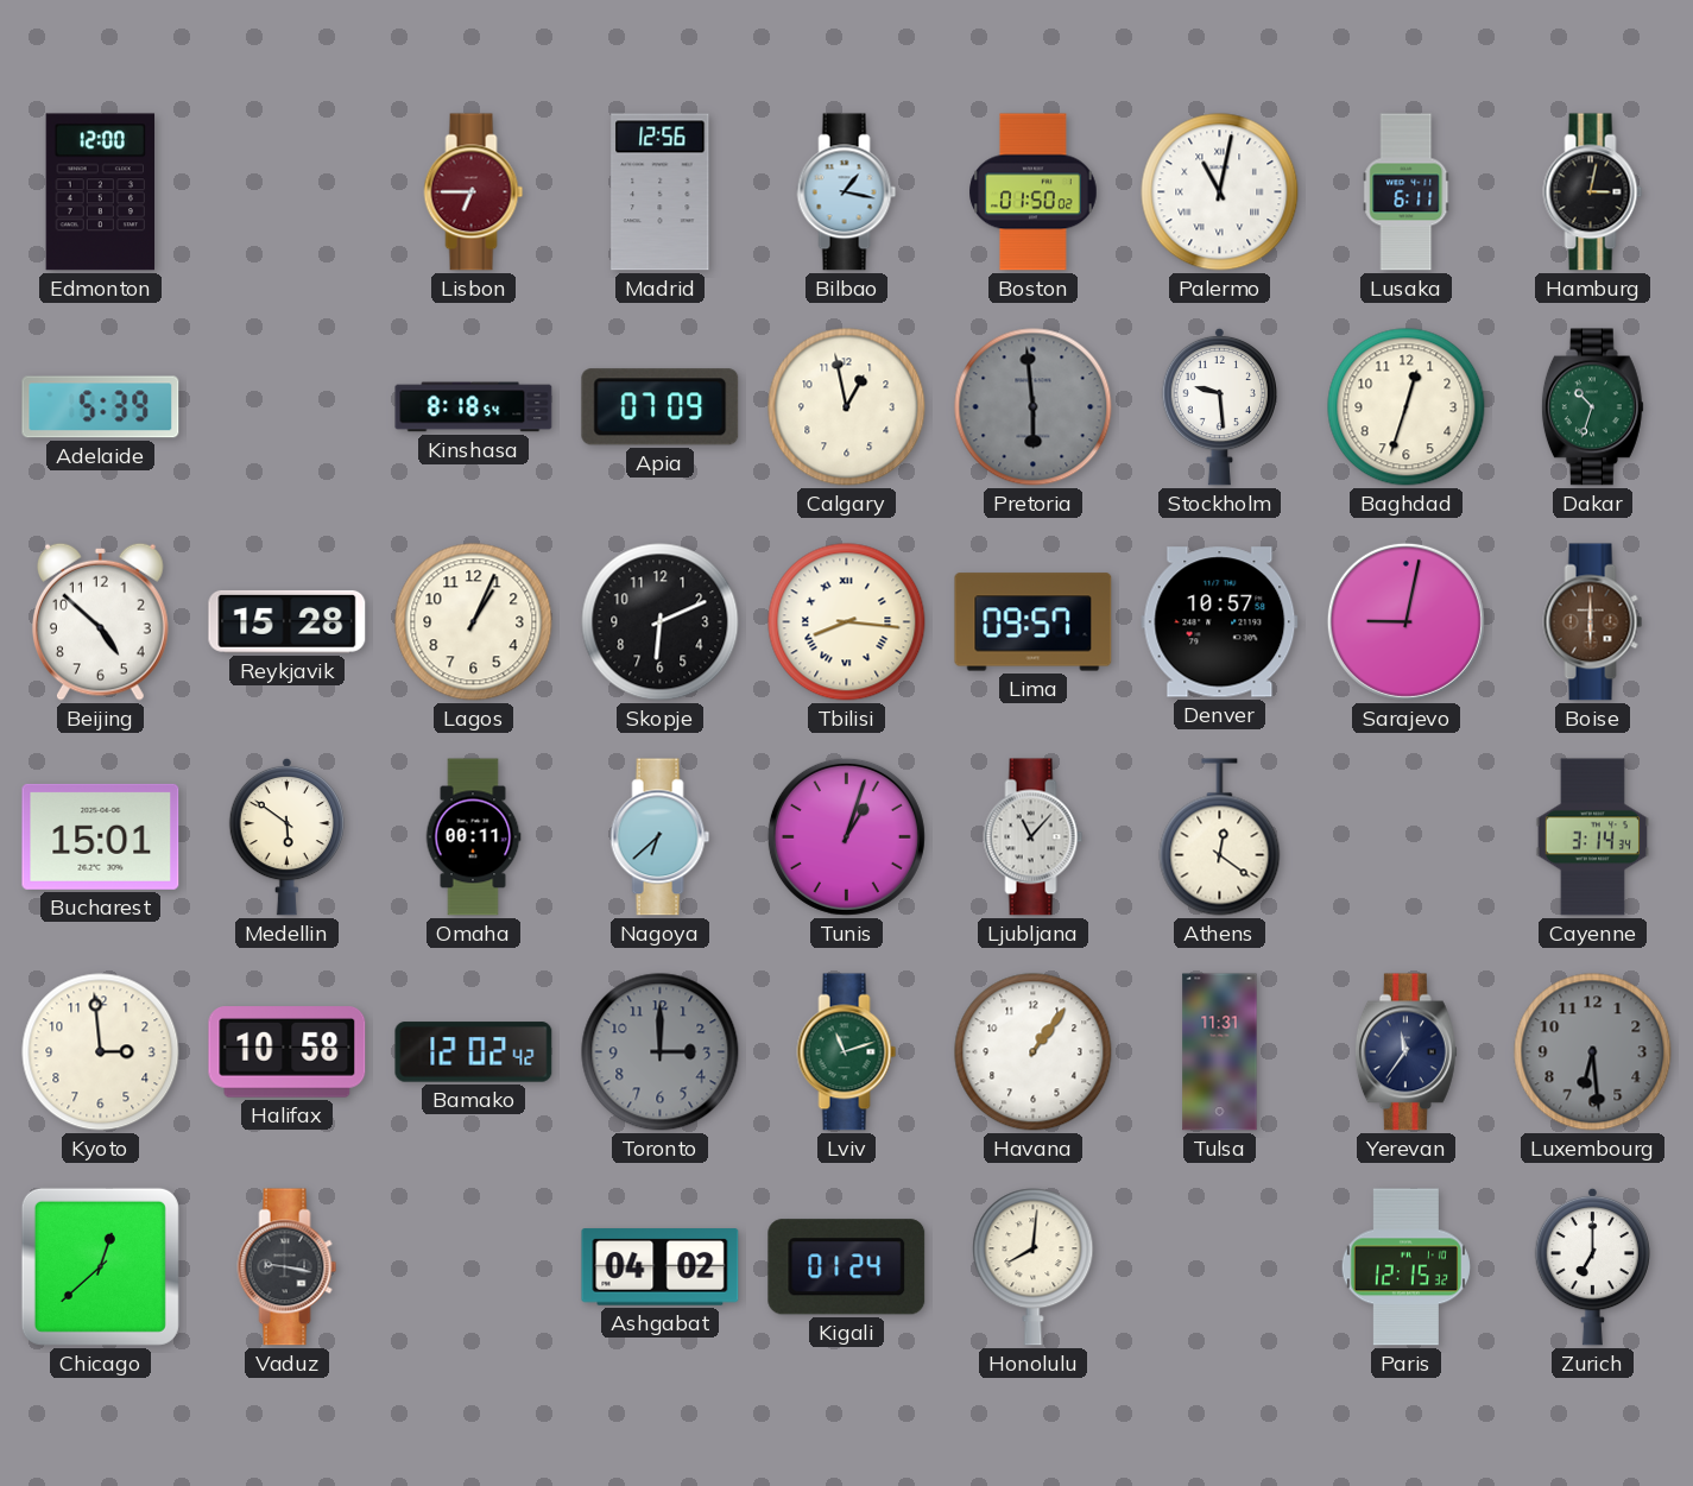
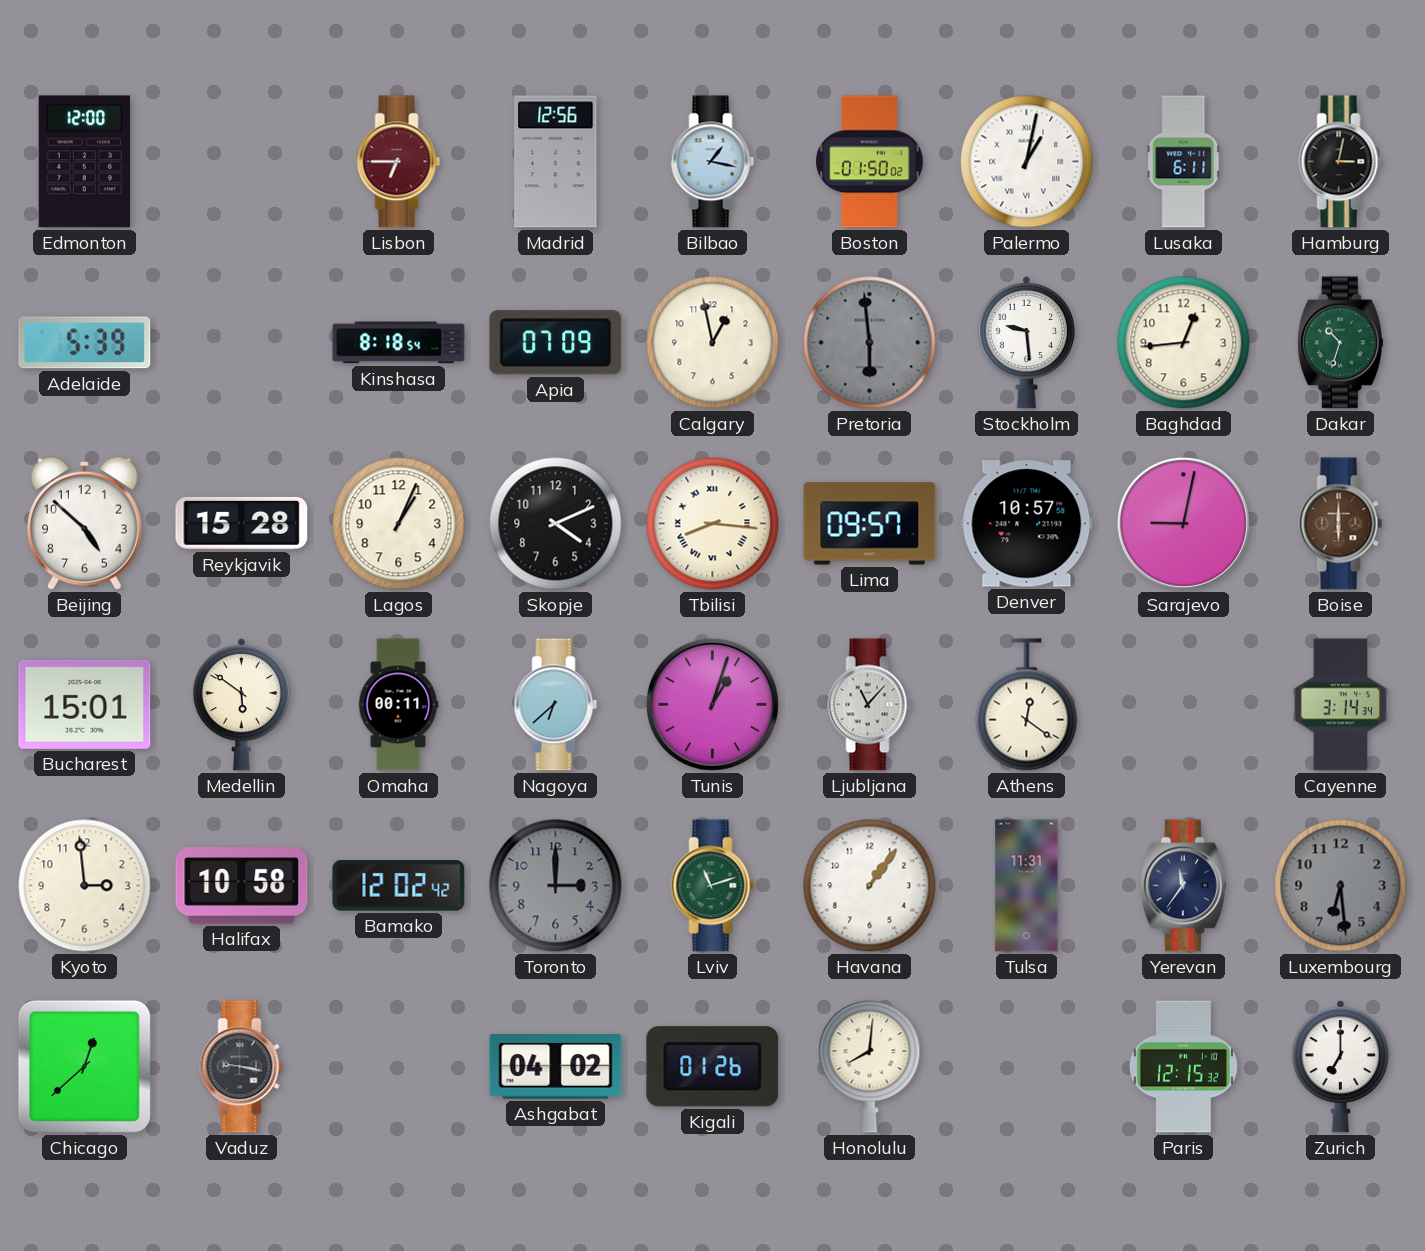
Palermo: 11:02 -> 1:02
Baghdad: 12:33 -> 12:44
Skopje: 6:11 -> 4:11
Kigali: 01:24 -> 01:26
